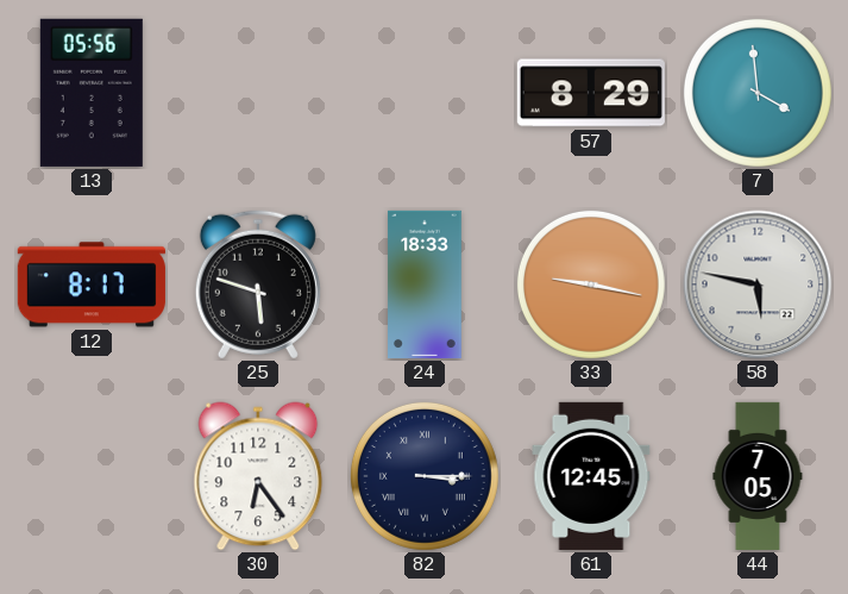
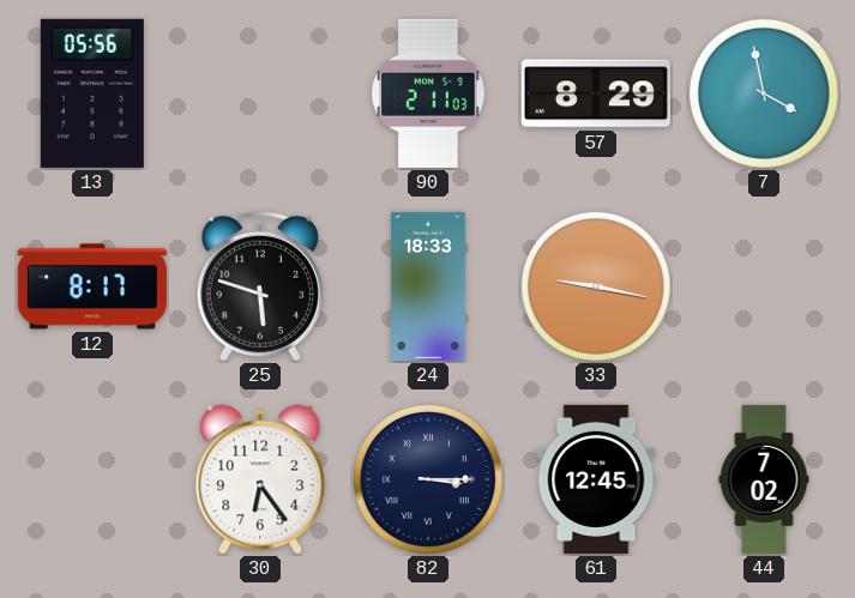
90: none -> 2:11
7: 3:59 -> 3:58
58: 5:47 -> none
44: 7:05 -> 7:02
